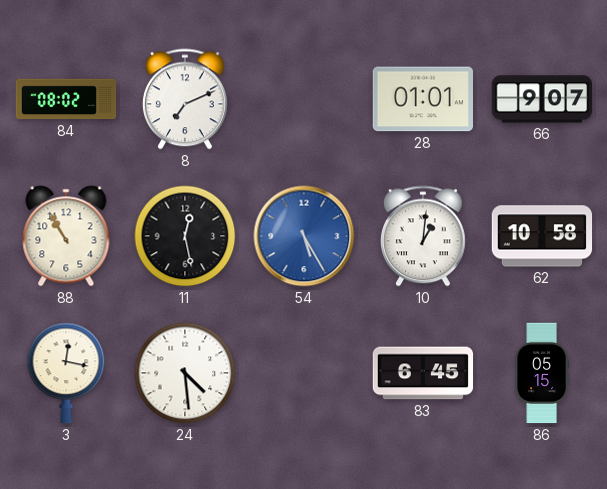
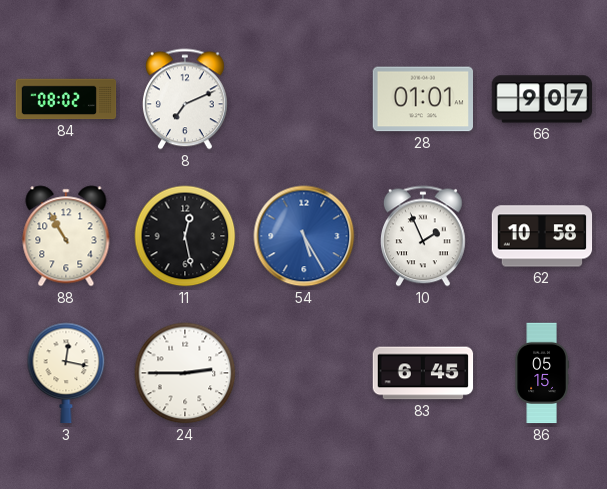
10: 1:01 -> 1:56
24: 4:29 -> 2:45
